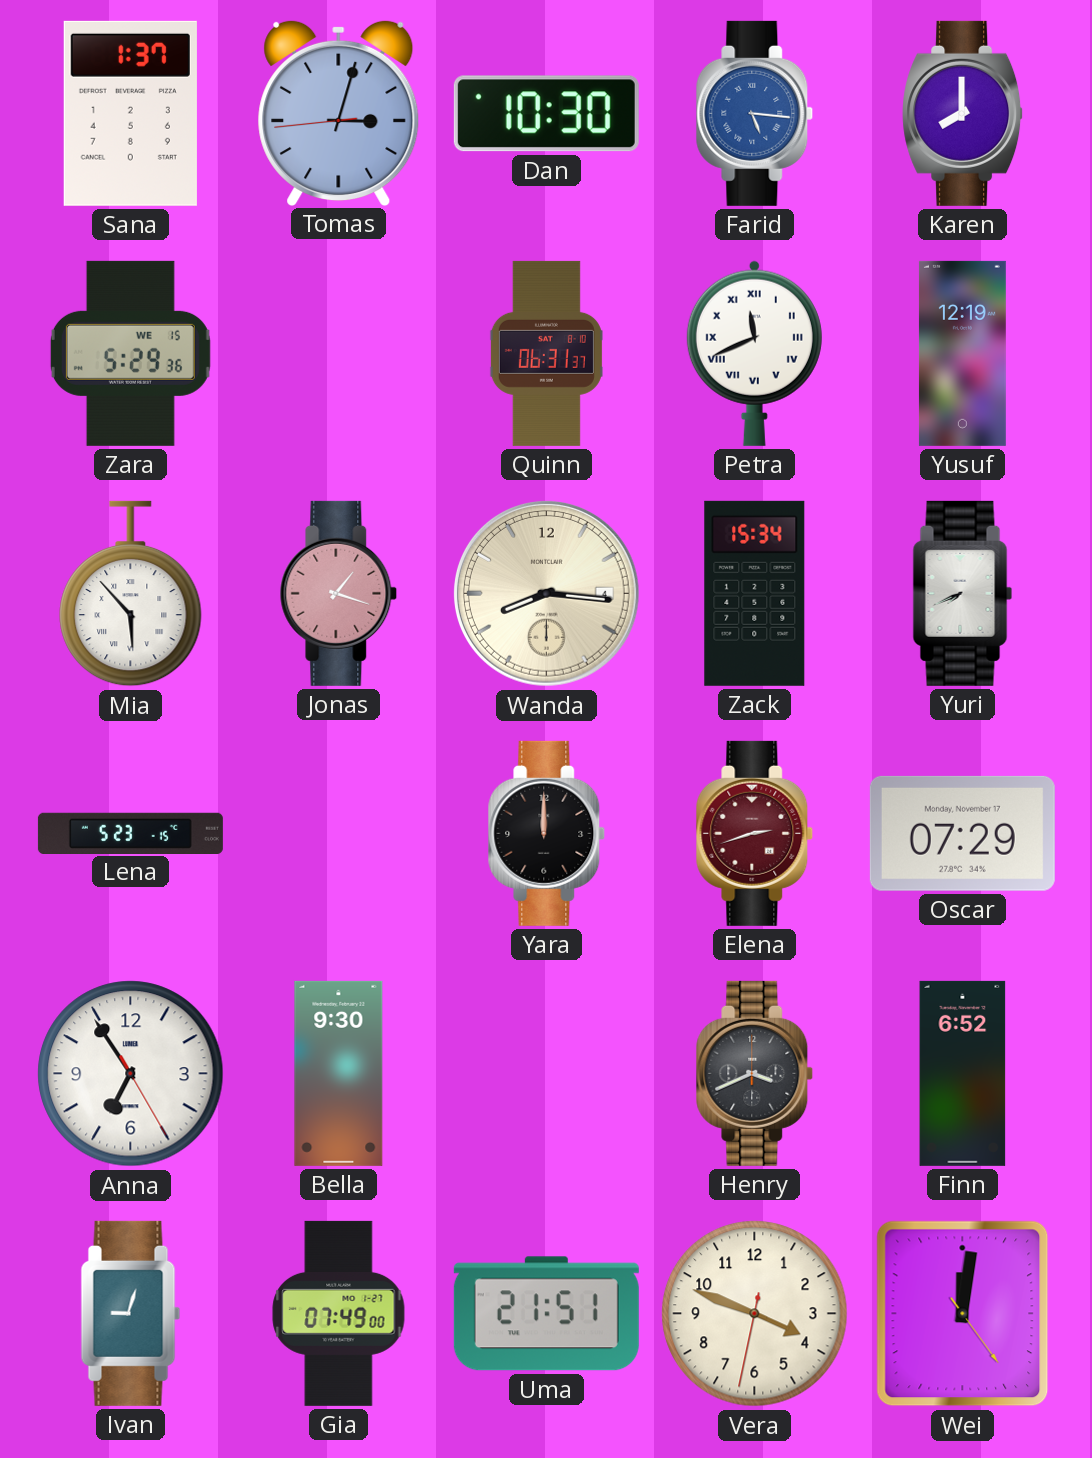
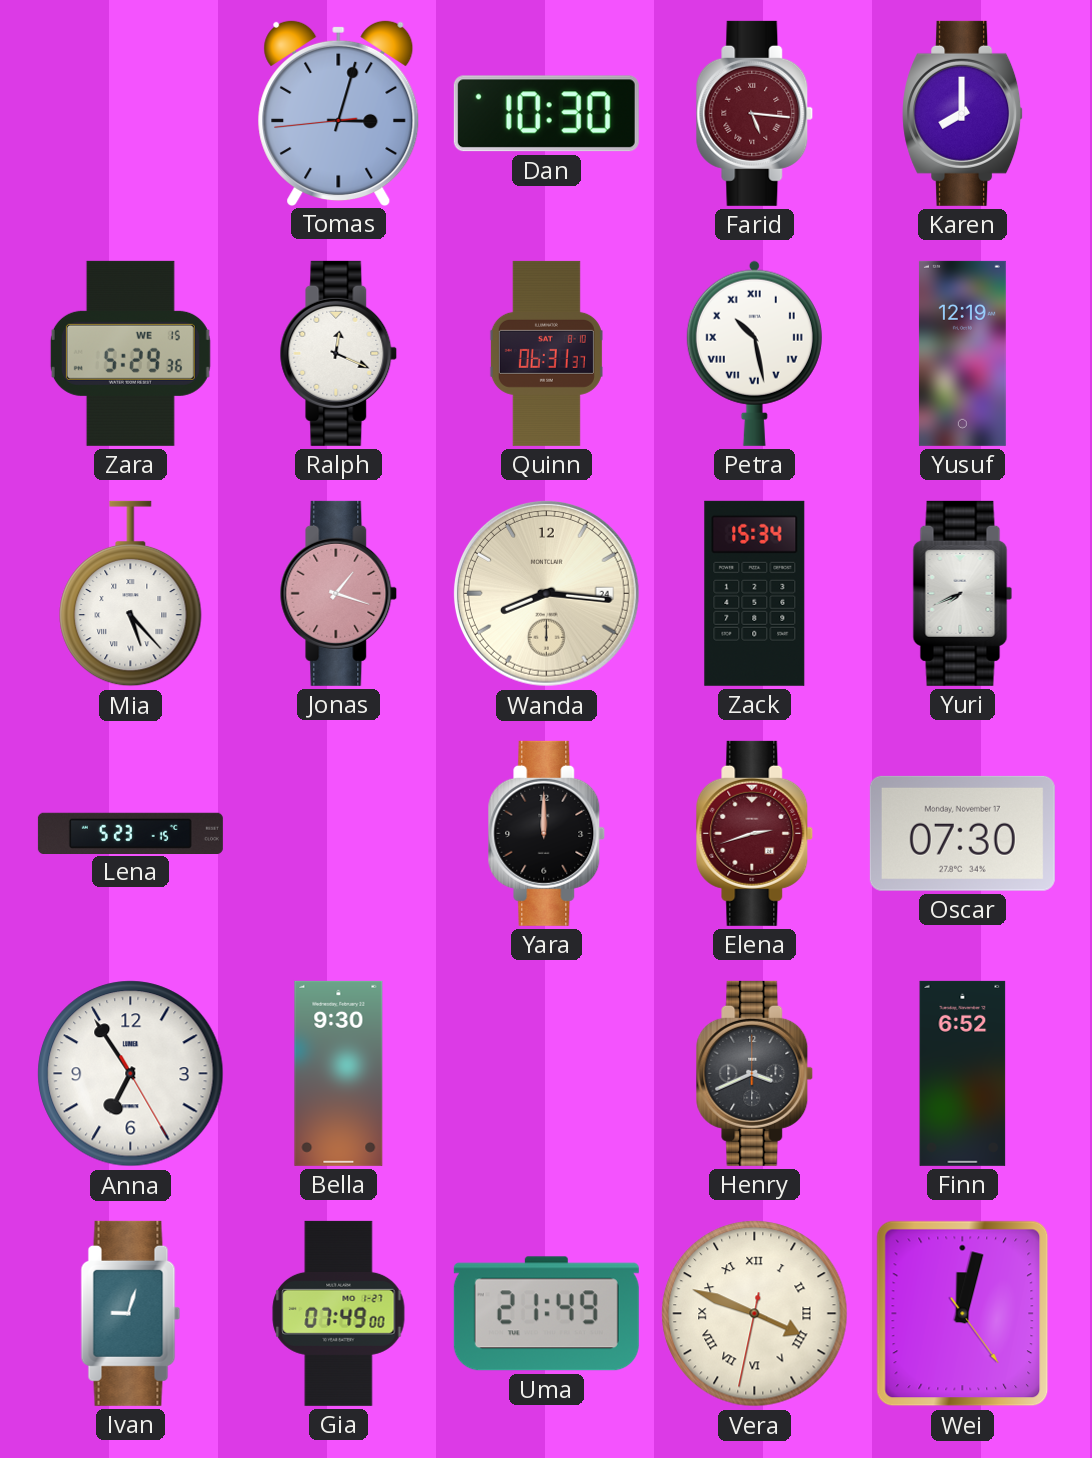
Sana: 1:37 -> none
Farid dial: blue -> burgundy
Ralph: none -> 12:19
Petra: 11:41 -> 10:28
Mia: 5:53 -> 5:23
Wanda date: 4 -> 24
Oscar: 07:29 -> 07:30
Uma: 21:51 -> 21:49
Vera numerals: Arabic -> Roman
Wei: 12:01 -> 12:02
